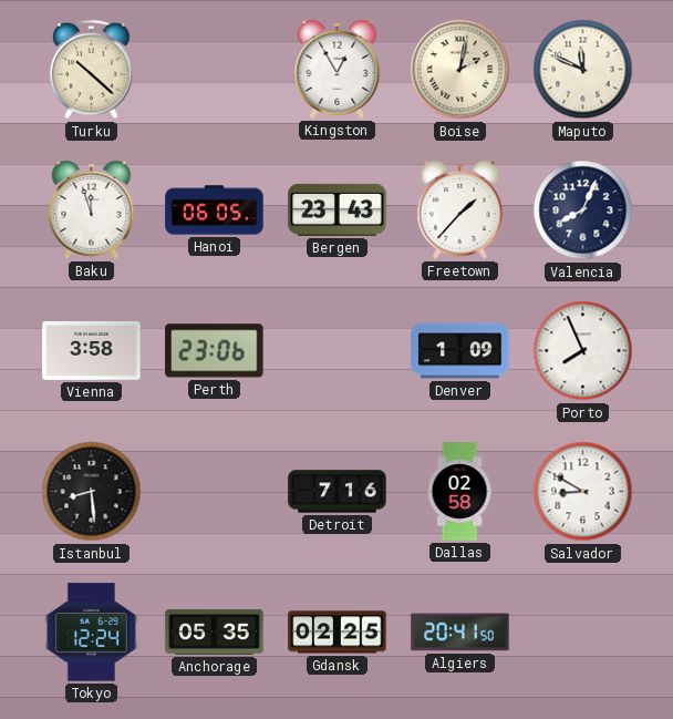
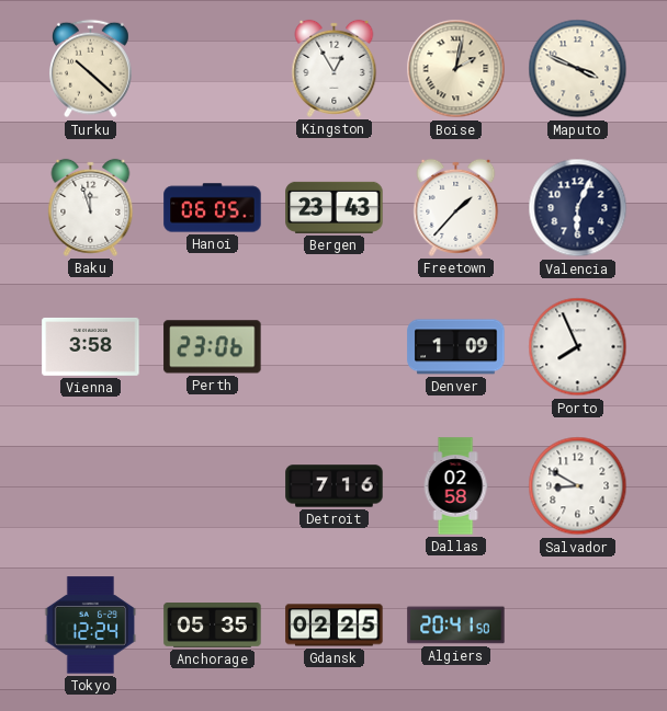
Maputo: 11:49 -> 3:49
Valencia: 8:04 -> 6:04
Istanbul: 8:29 -> none
